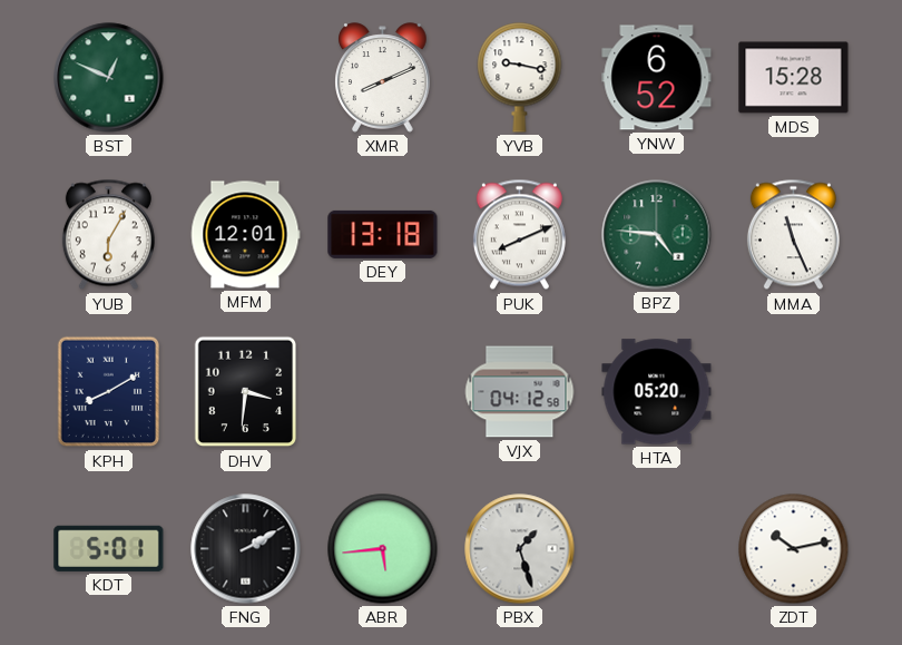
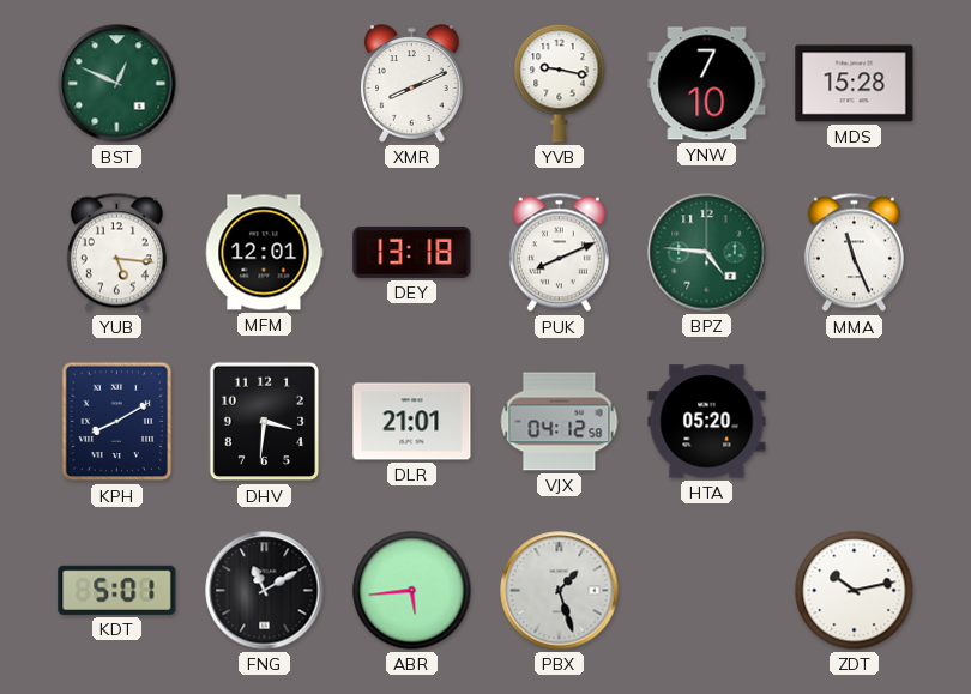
YNW: 6:52 -> 7:10
YUB: 6:05 -> 5:16
DLR: none -> 21:01
FNG: 2:10 -> 11:10
